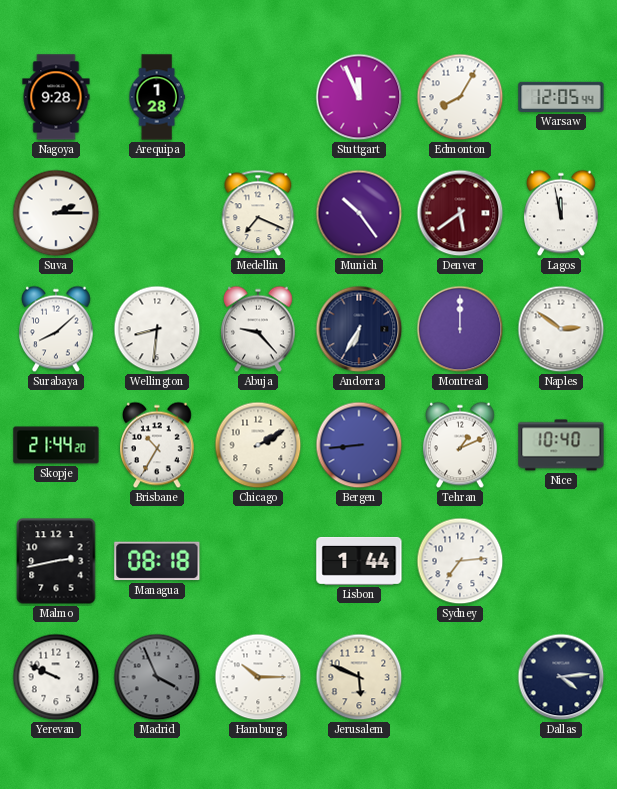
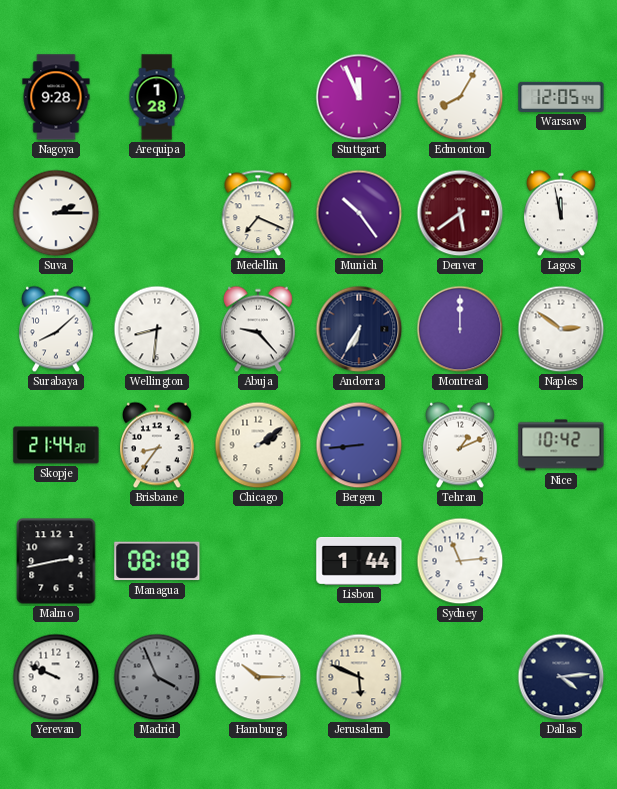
Brisbane: 10:35 -> 8:36
Chicago: 2:10 -> 2:09
Nice: 10:40 -> 10:42
Sydney: 7:14 -> 11:14
